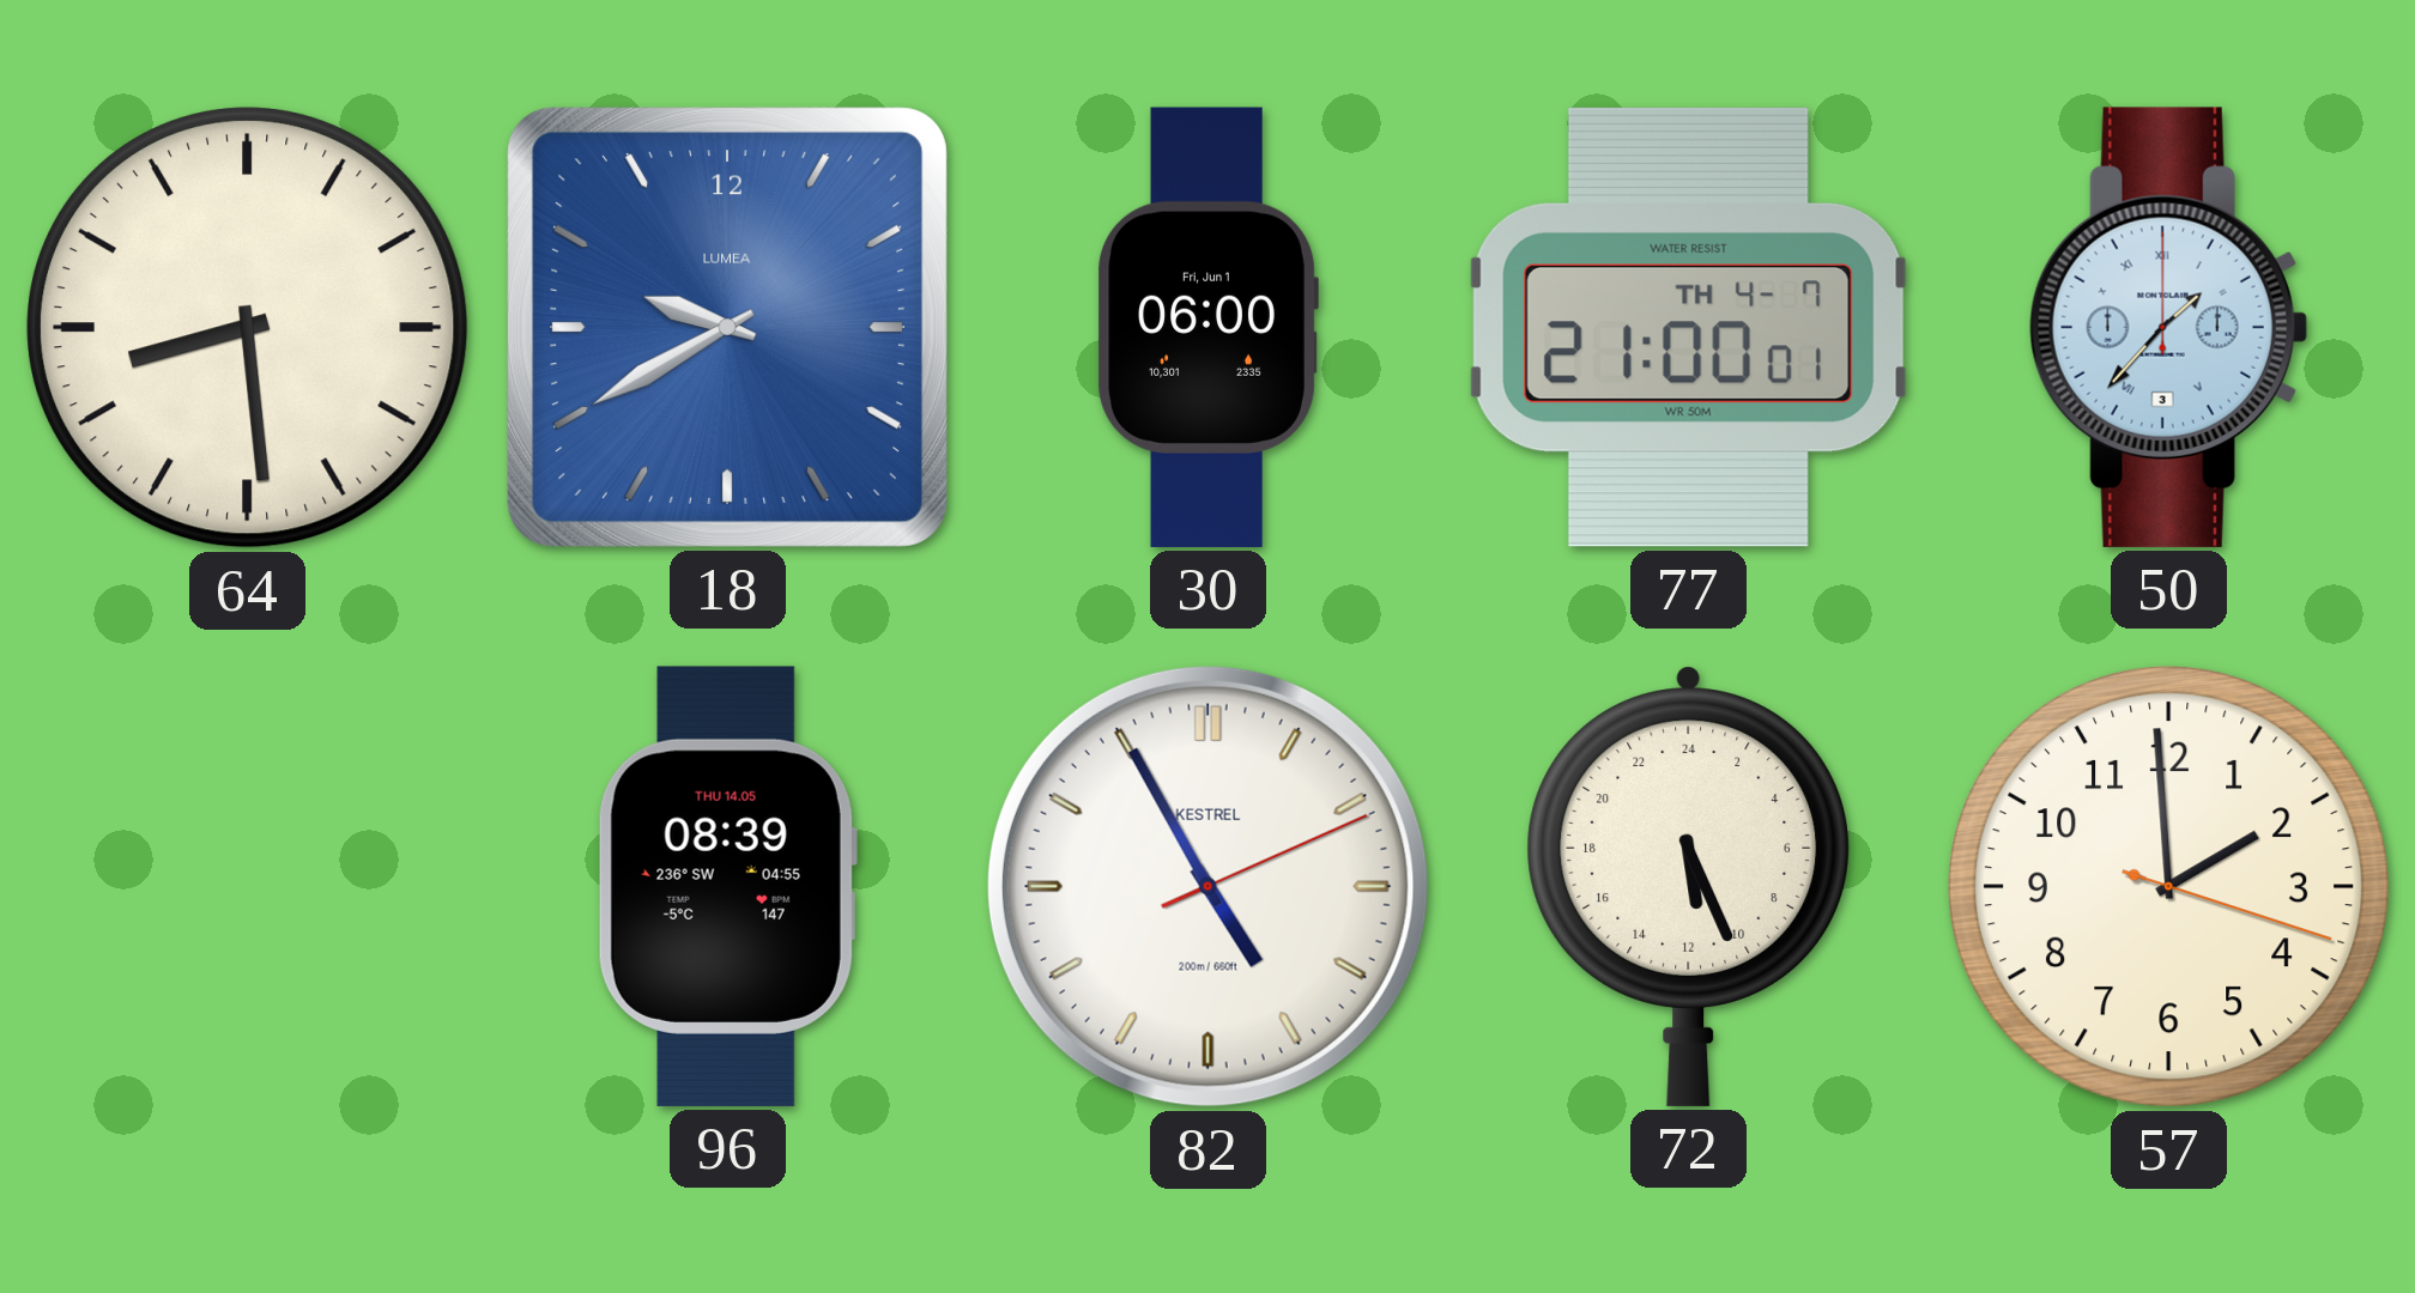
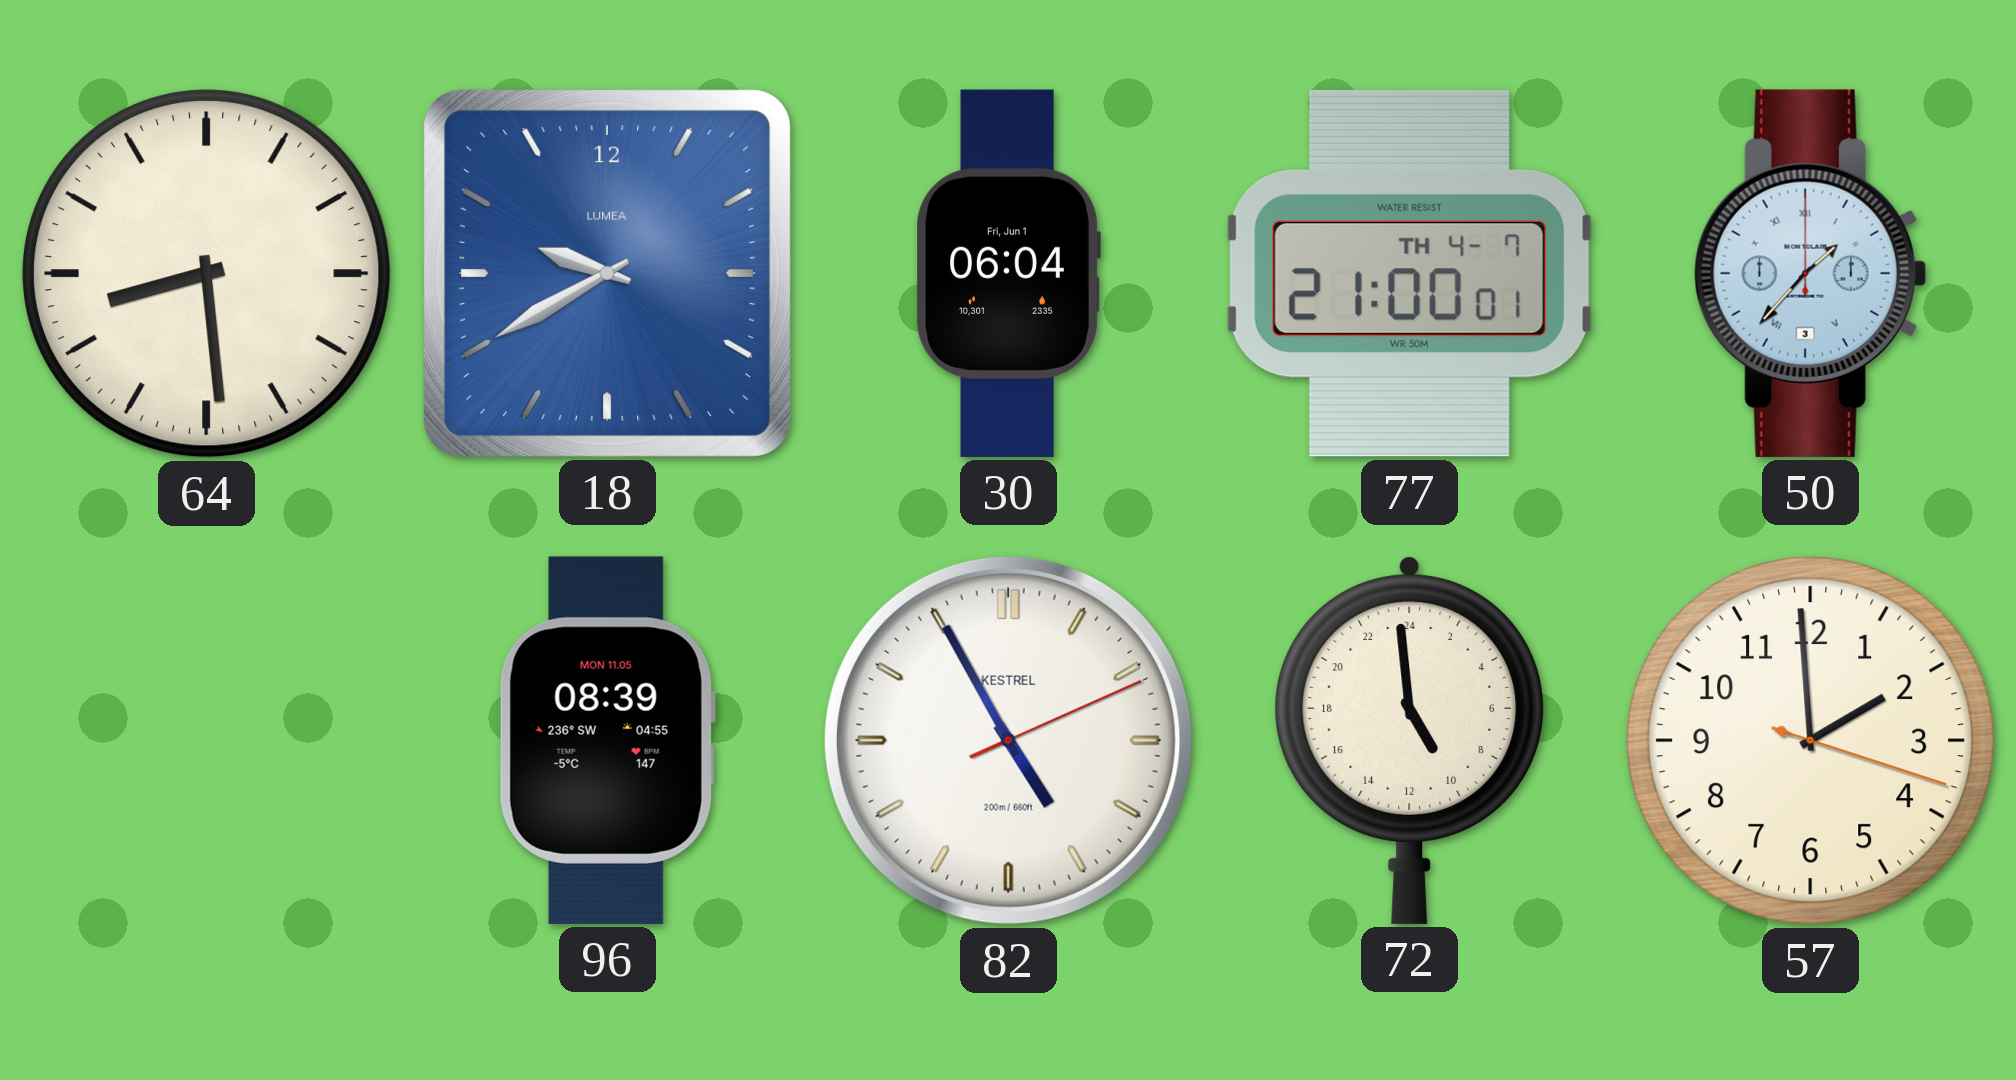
30: 06:00 -> 06:04
96 date: THU 14.05 -> MON 11.05
72: 11:26 -> 9:59
